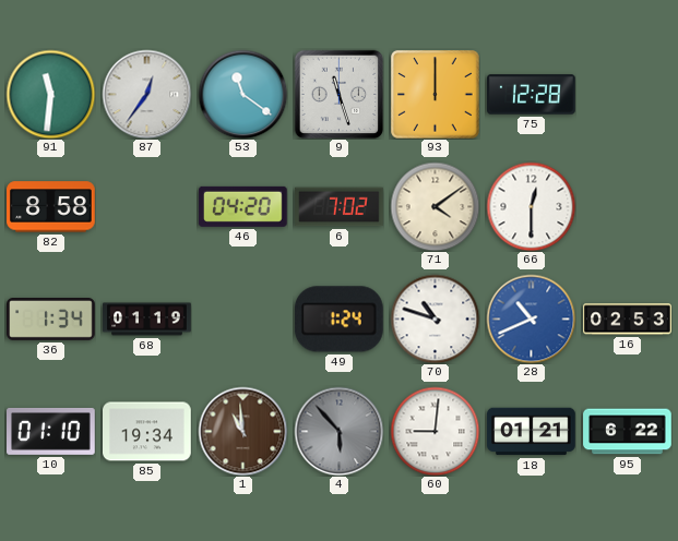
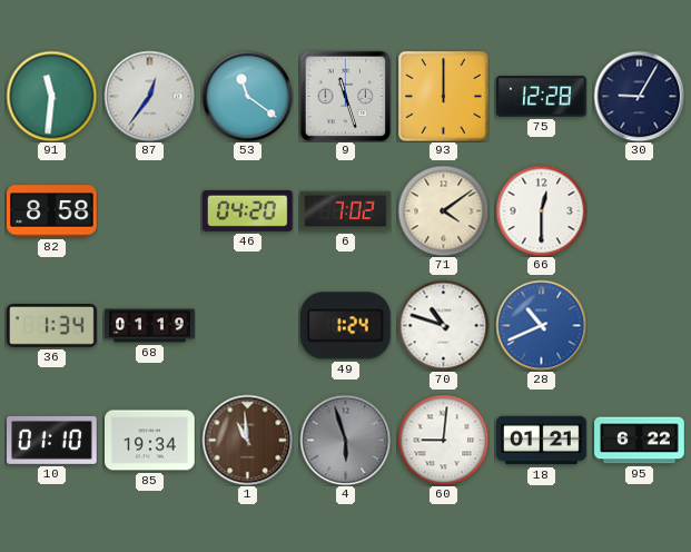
30: none -> 9:05
16: 02:53 -> none
4: 5:53 -> 5:57
